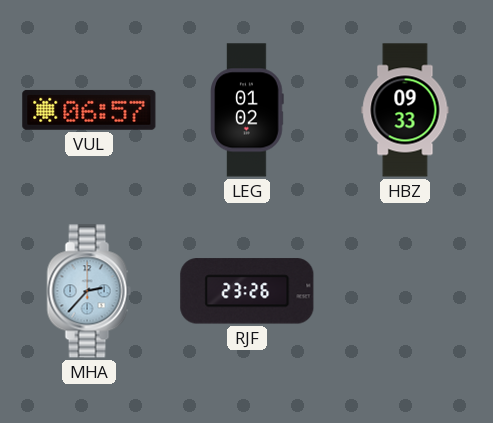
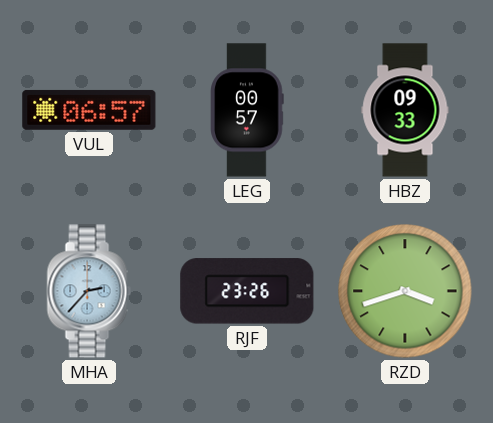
LEG: 01:02 -> 00:57
RZD: none -> 3:42
